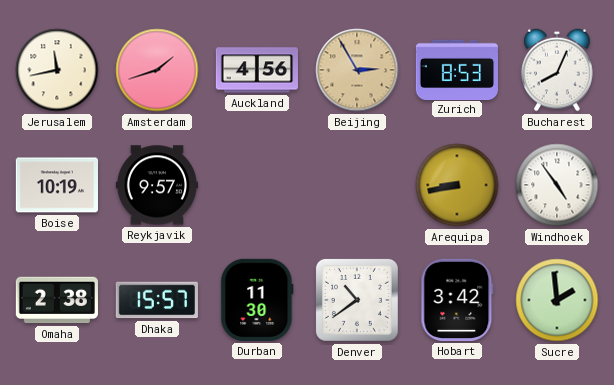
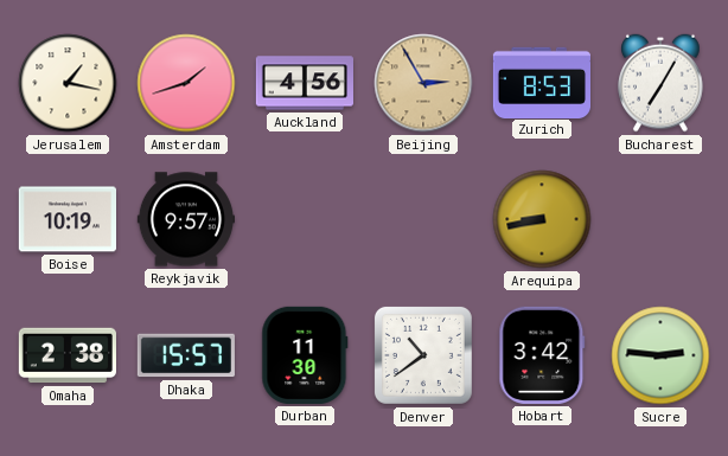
Jerusalem: 11:43 -> 1:17
Bucharest: 8:04 -> 7:05
Windhoek: 4:54 -> none
Sucre: 1:59 -> 2:46
